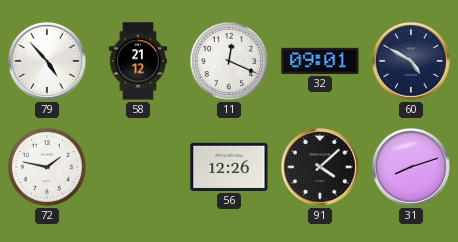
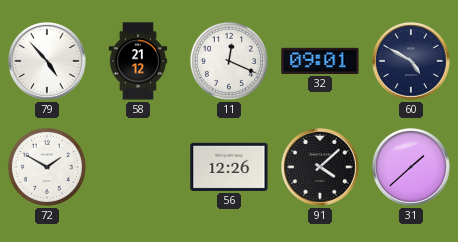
72: 1:47 -> 1:50
31: 8:12 -> 1:38
